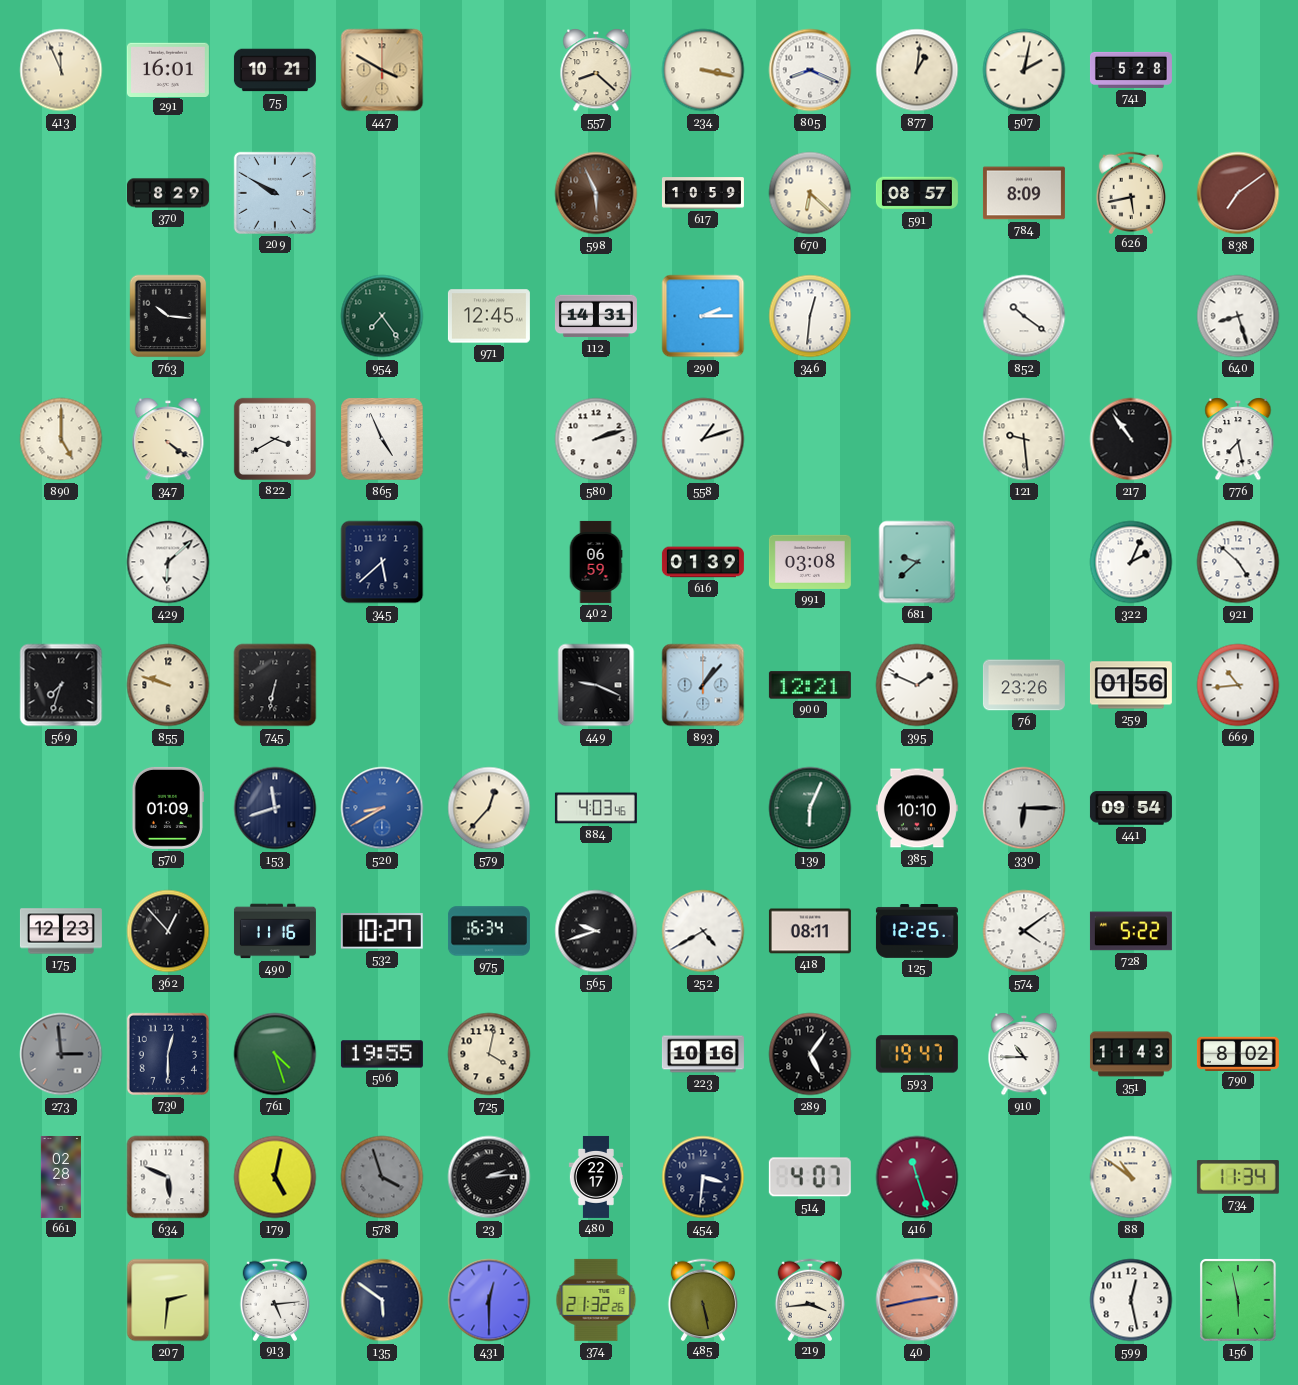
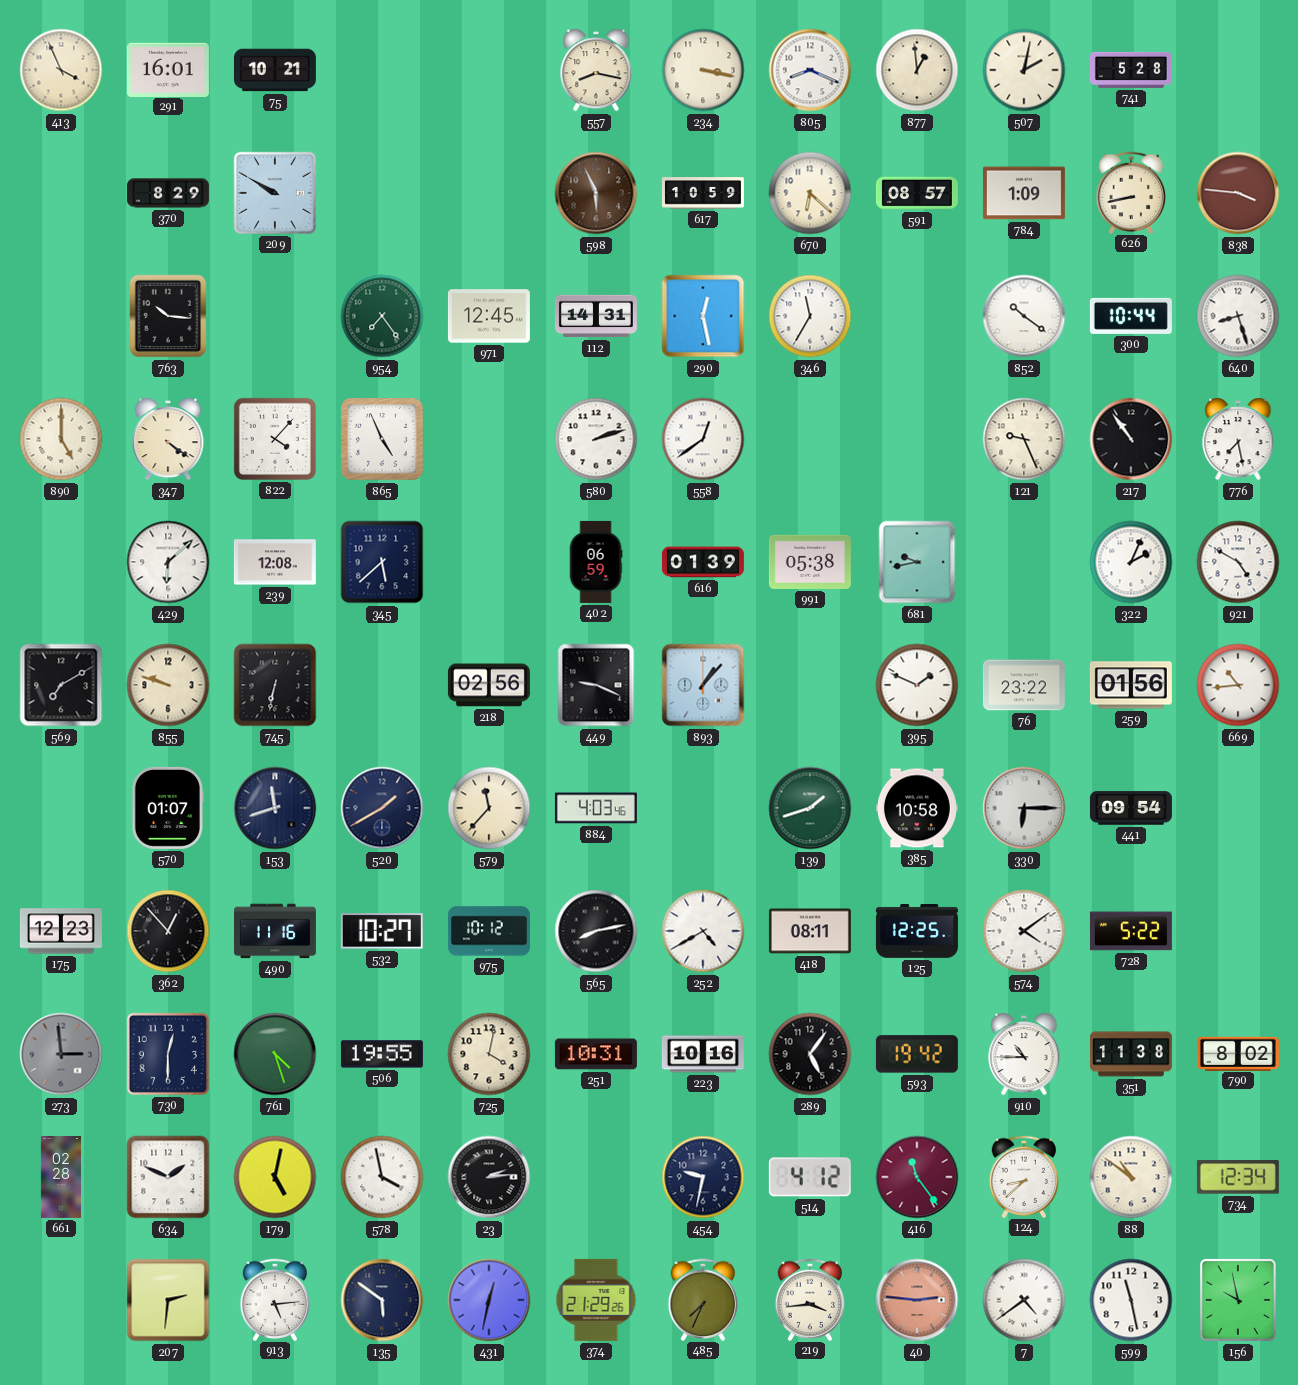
413: 11:56 -> 3:56
447: 3:50 -> none
557: 8:22 -> 8:17
877: 1:01 -> 12:59
784: 8:09 -> 1:09
626: 5:43 -> 8:43
838: 7:09 -> 3:46
290: 2:15 -> 12:28
346: 12:31 -> 11:35
300: none -> 10:44
822: 3:40 -> 4:07
558: 1:12 -> 12:39
121: 9:29 -> 9:26
239: none -> 12:08
991: 03:08 -> 05:38
681: 9:38 -> 9:43
921: 4:52 -> 4:50
569: 7:33 -> 7:10
218: none -> 02:56
900: 12:21 -> none
76: 23:26 -> 23:22
570: 01:09 -> 01:07
520: 8:40 -> 1:40
520 dial: blue -> navy
579: 12:37 -> 11:37
139: 6:04 -> 1:42
385: 10:10 -> 10:58
975: 16:34 -> 10:12
565: 9:42 -> 8:13
251: none -> 10:31
593: 19:47 -> 19:42
351: 11:43 -> 11:38
634: 5:49 -> 1:49
578: 3:57 -> 3:58
578 dial: grey -> white
480: 22:17 -> none
454: 3:31 -> 9:32
514: 4:07 -> 4:12
416: 11:27 -> 11:24
124: none -> 8:38
734: 11:34 -> 12:34
431: 12:30 -> 12:32
374: 21:32 -> 21:29
485: 5:28 -> 7:34
40: 2:43 -> 2:46
7: none -> 4:39
599: 12:28 -> 11:28
156: 5:58 -> 9:58
